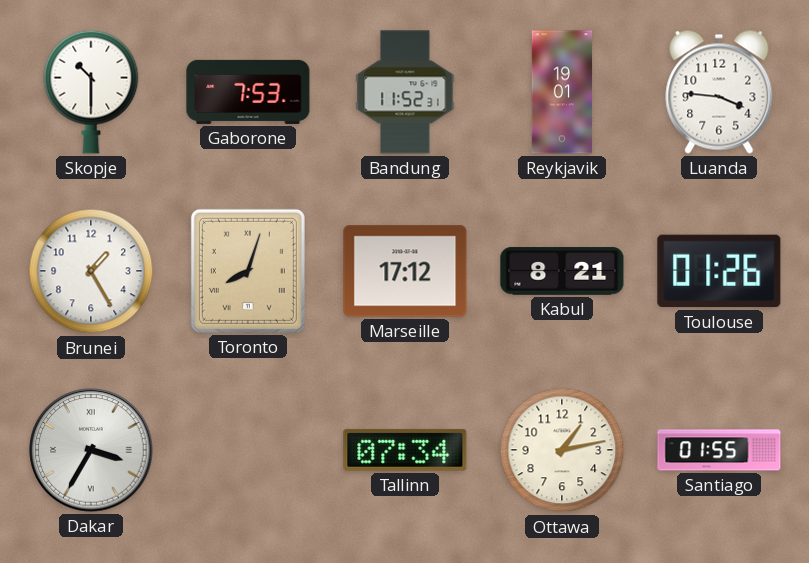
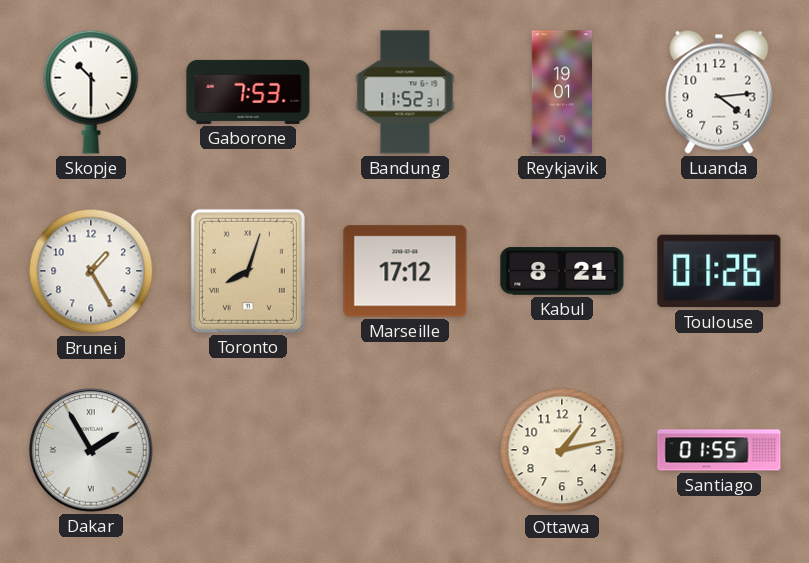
Luanda: 3:46 -> 4:14
Dakar: 3:35 -> 1:55
Tallinn: 07:34 -> none
